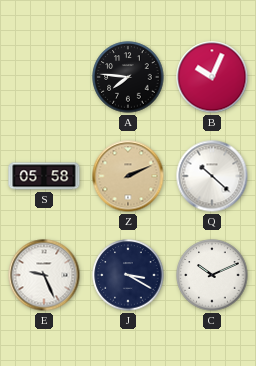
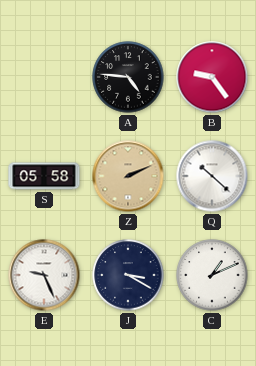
A: 7:46 -> 4:46
B: 10:04 -> 9:24
C: 10:11 -> 1:11
